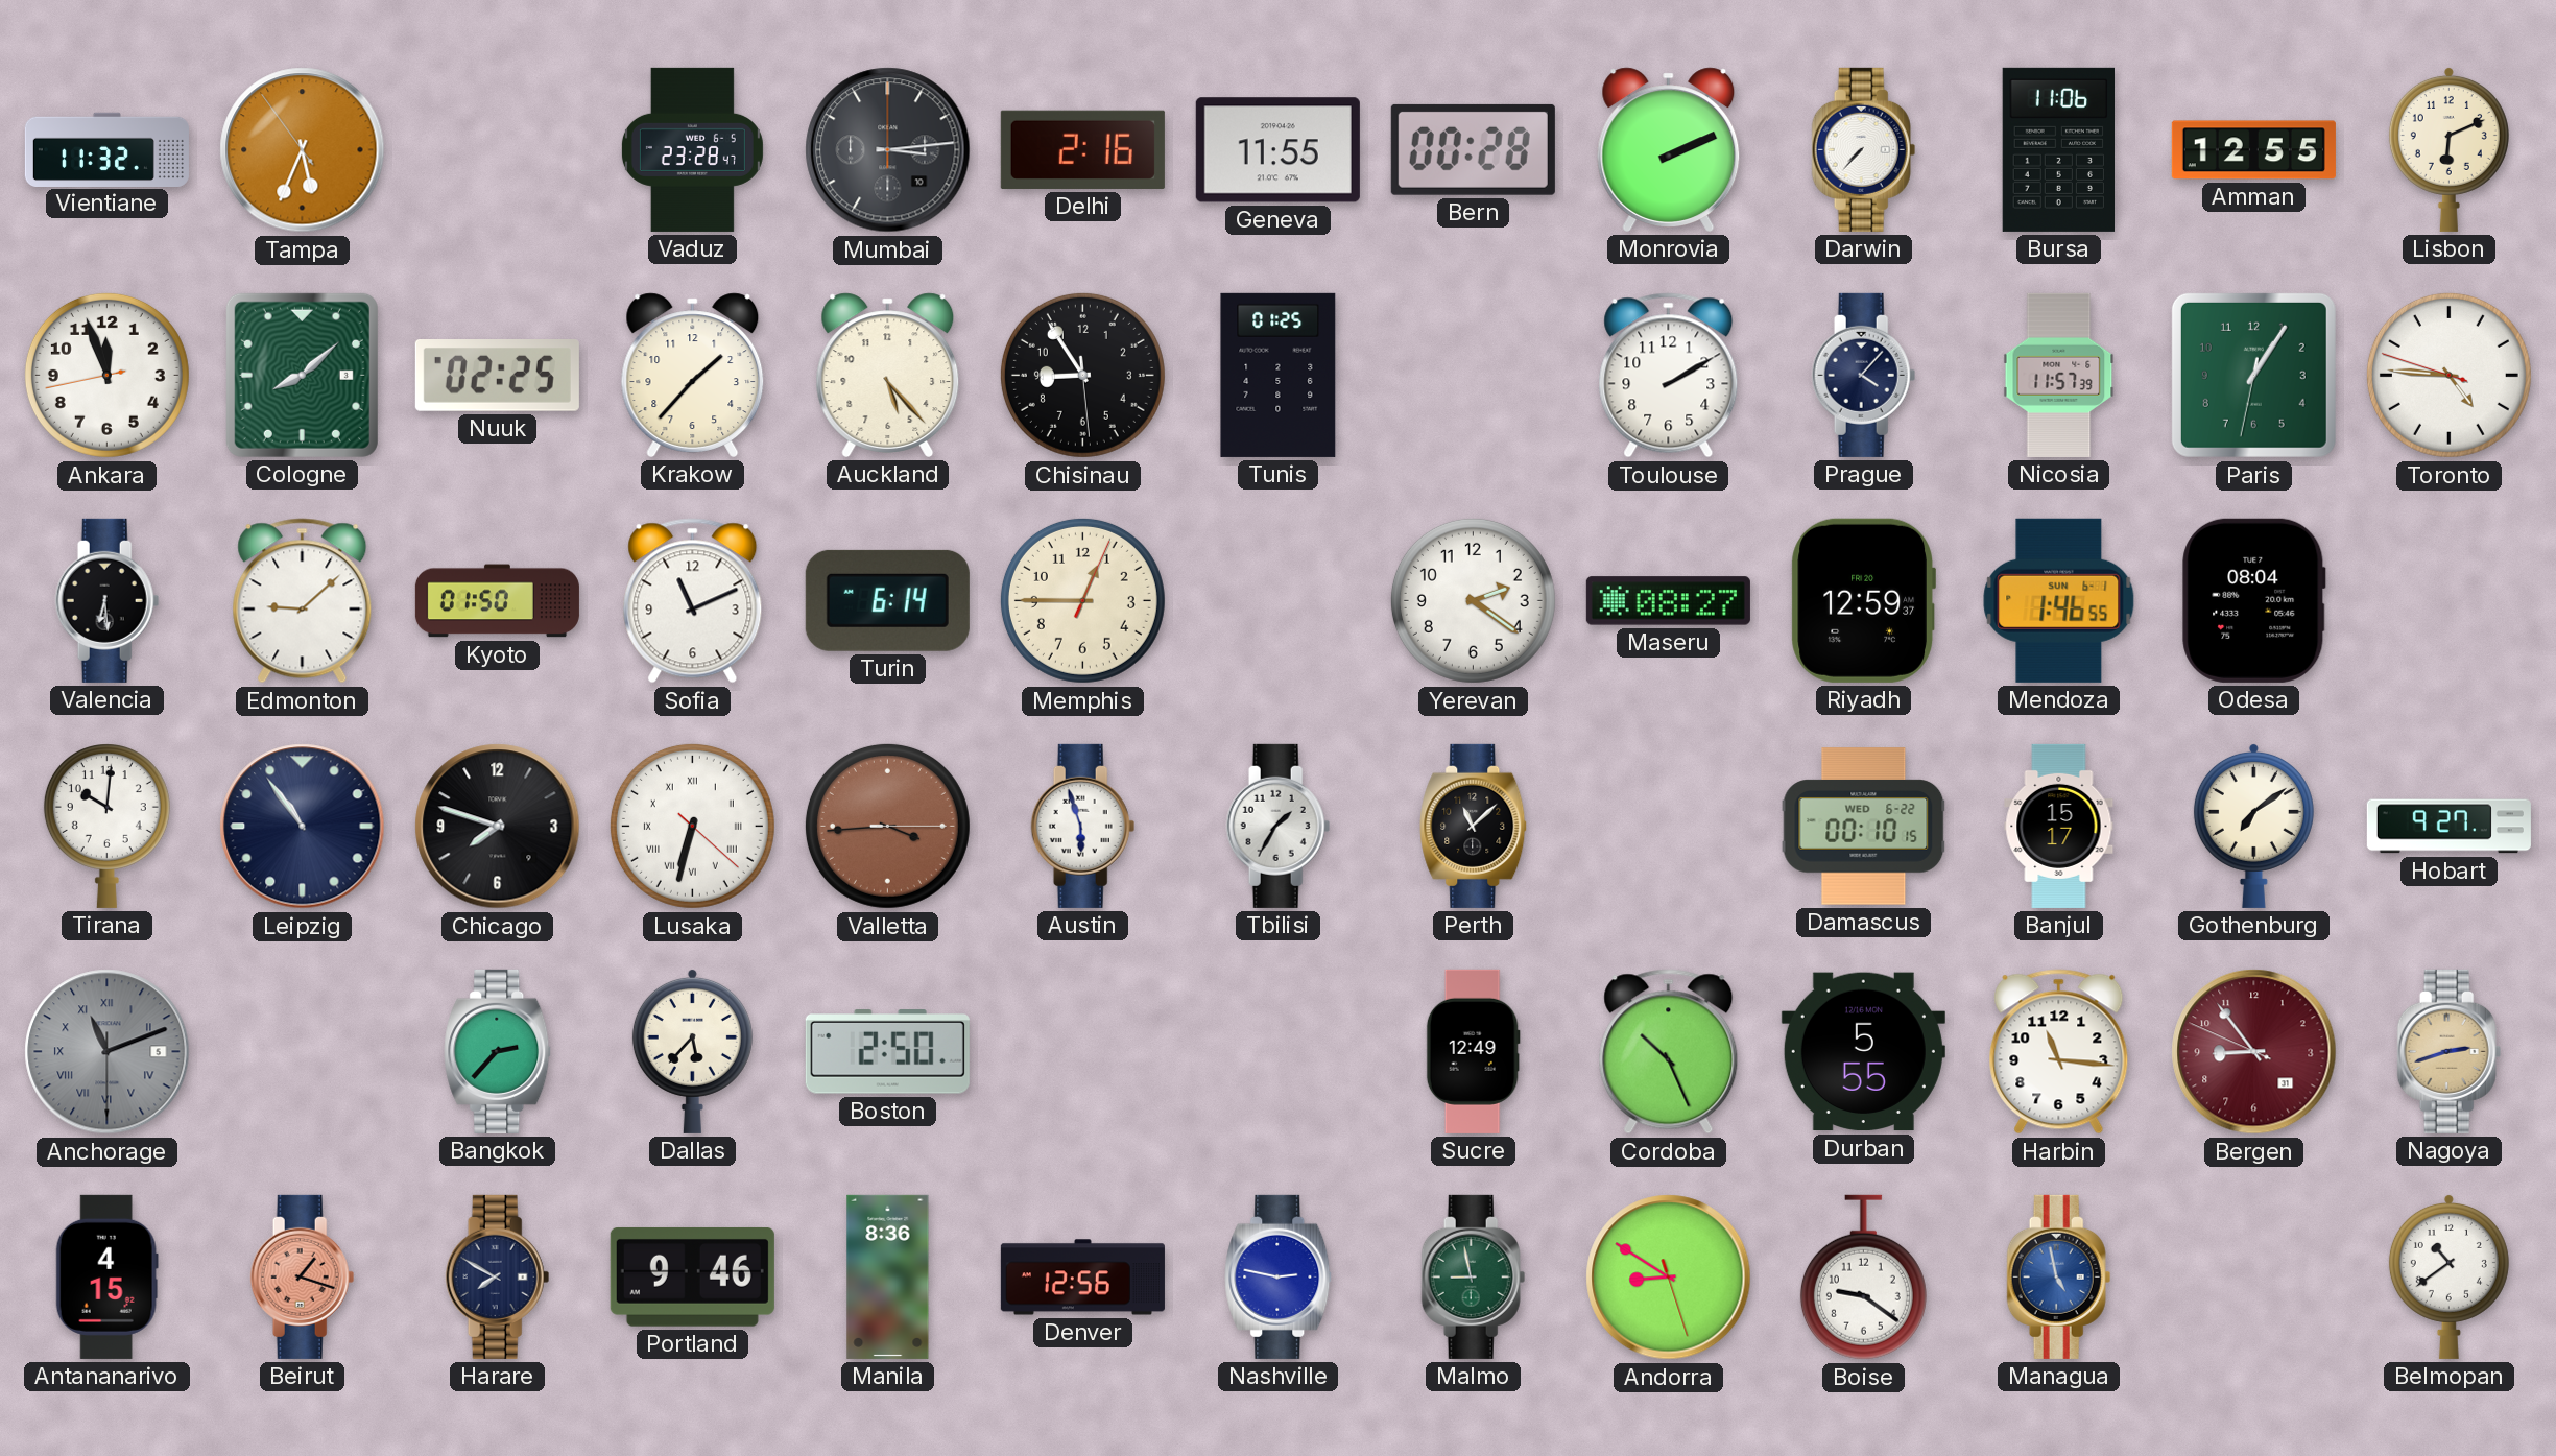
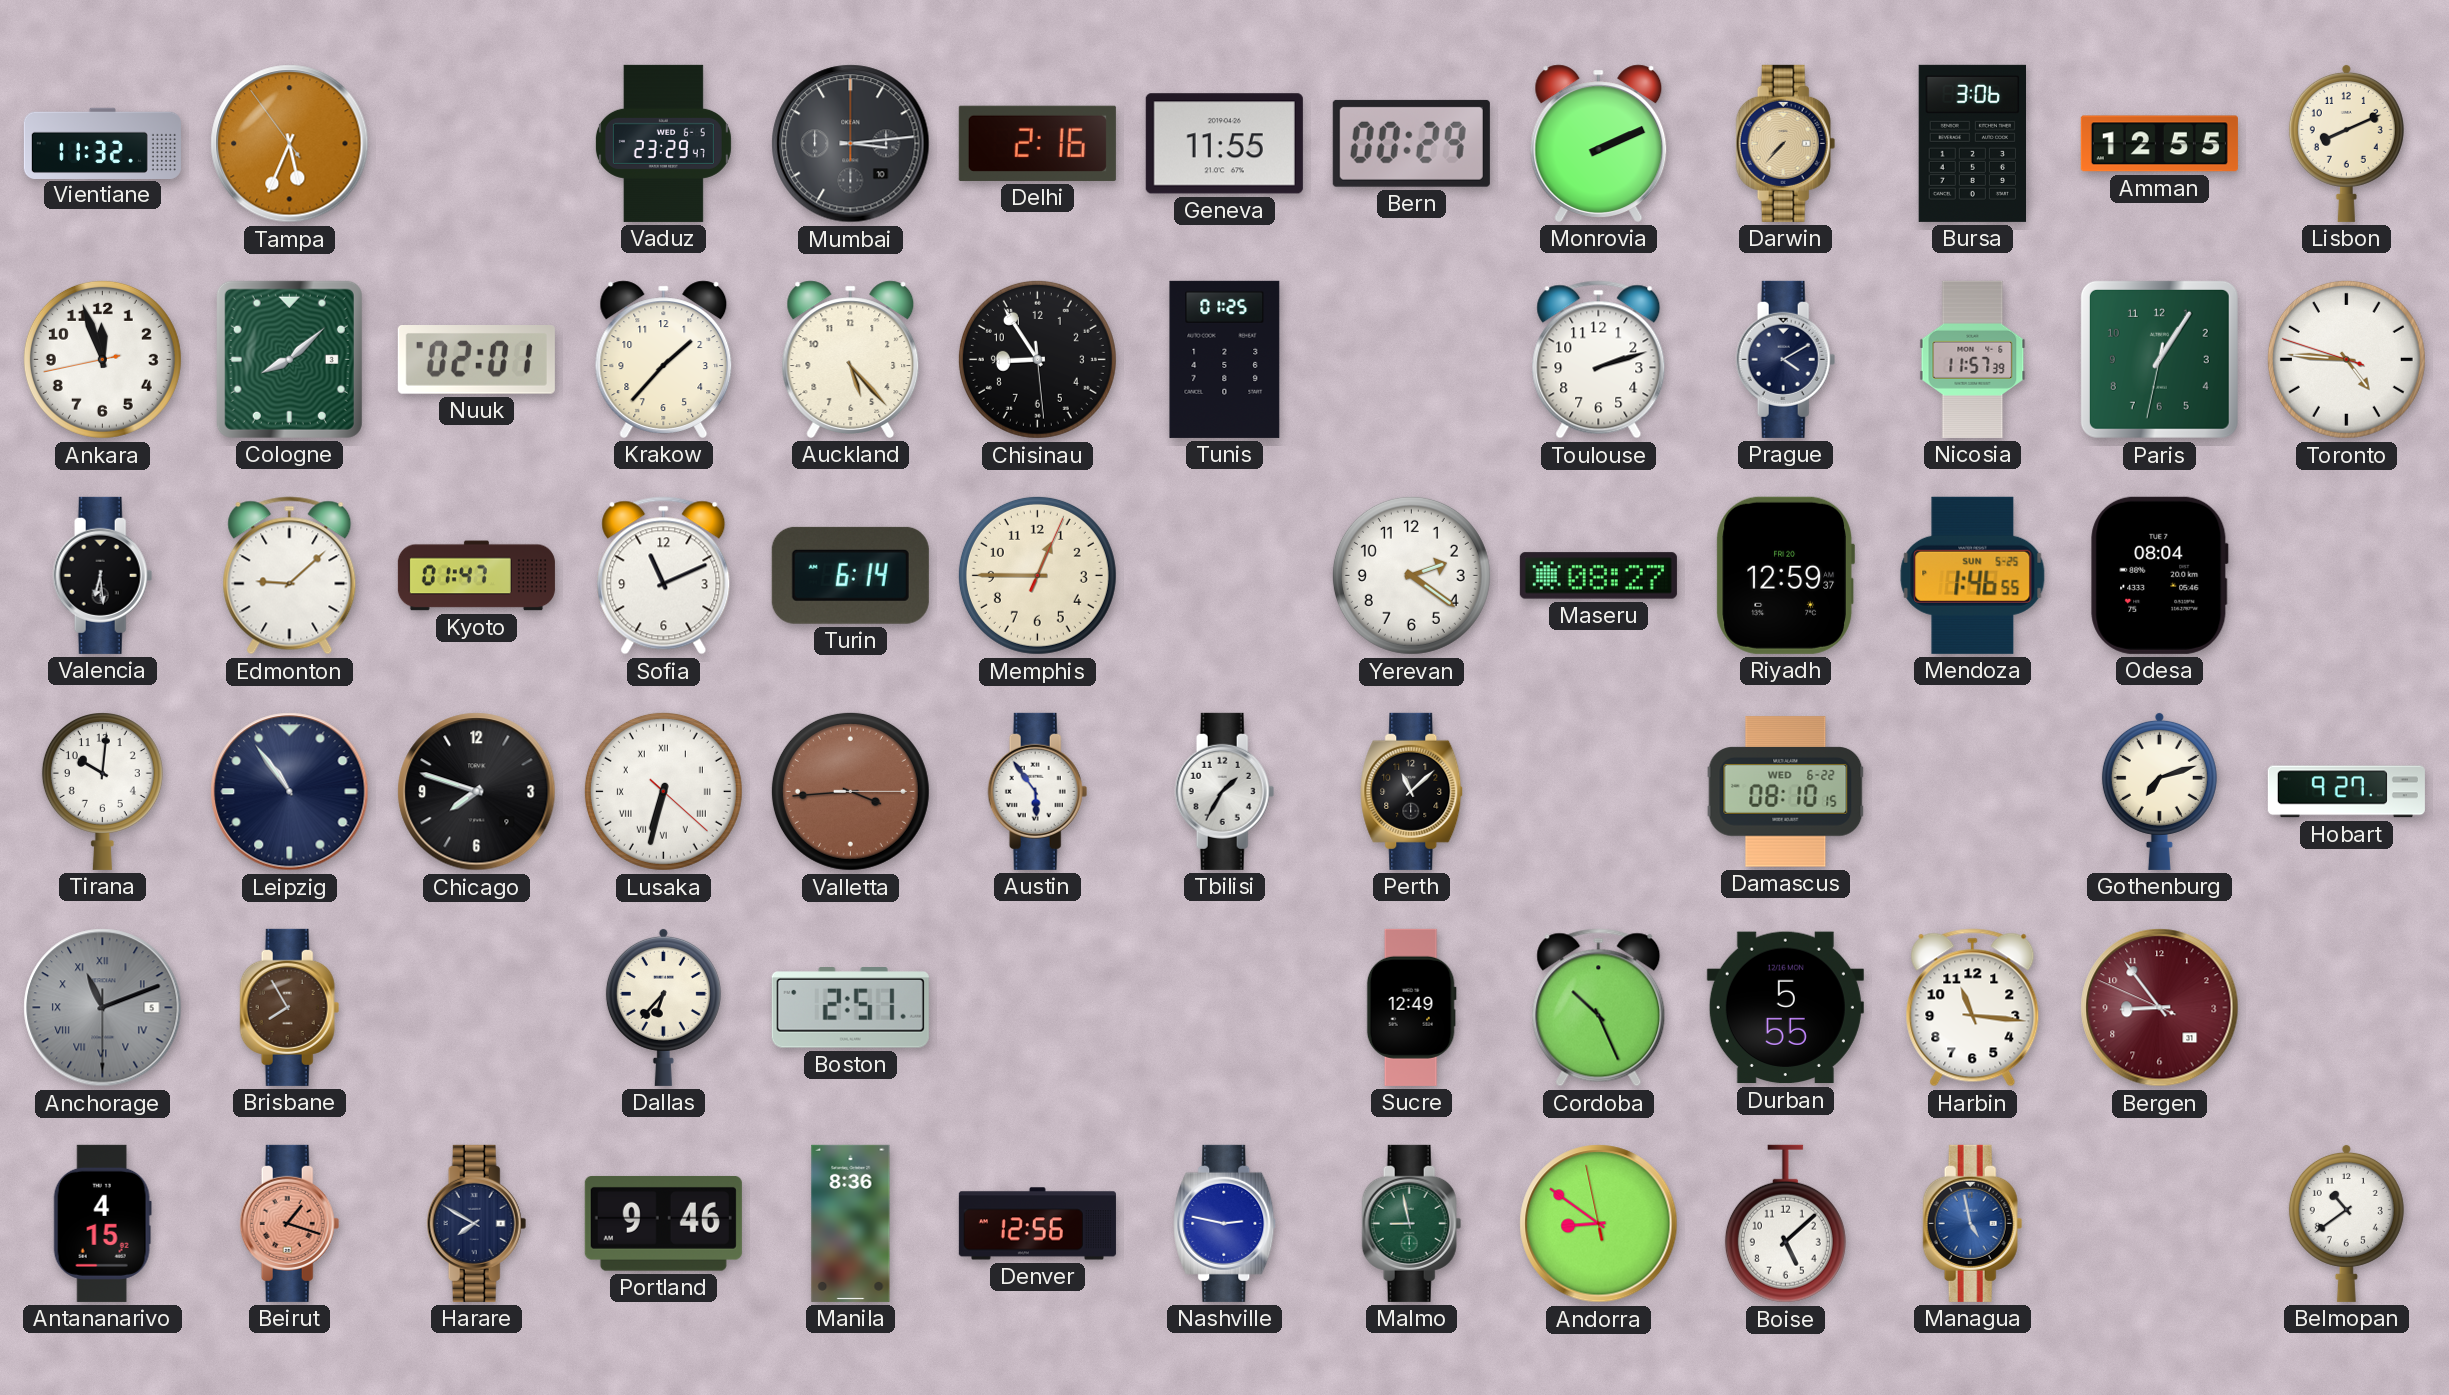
Vaduz: 23:28 -> 23:29
Bern: 00:28 -> 00:29
Darwin dial: white -> champagne
Bursa: 11:06 -> 3:06
Lisbon: 6:11 -> 8:11
Nuuk: 02:25 -> 02:01
Toulouse: 2:10 -> 2:12
Prague: 4:07 -> 4:10
Kyoto: 01:50 -> 01:47
Mendoza date: SUN 6-1 -> SUN 5-25
Austin: 5:57 -> 5:54
Damascus: 00:10 -> 08:10
Banjul: 15:17 -> none
Gothenburg: 7:09 -> 7:12
Brisbane: none -> 7:55
Bangkok: 2:37 -> none
Dallas: 5:37 -> 6:37
Boston: 2:50 -> 2:51
Nagoya: 2:42 -> none
Andorra: 8:50:27 -> 8:50:58
Boise: 9:21 -> 5:08
